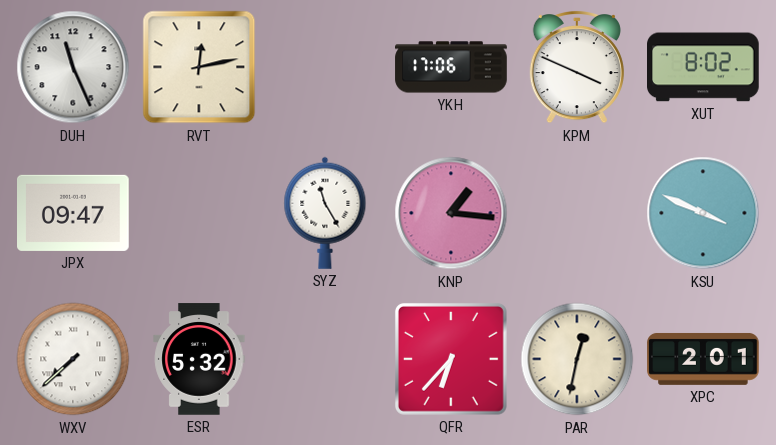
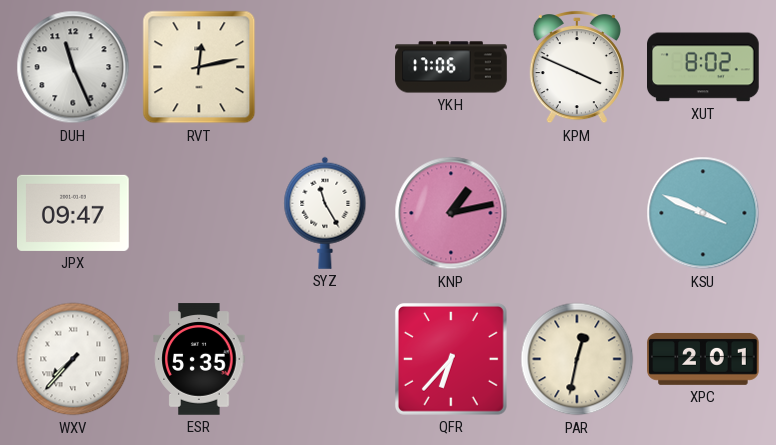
KNP: 1:16 -> 1:13
WXV: 7:38 -> 7:37
ESR: 5:32 -> 5:35
